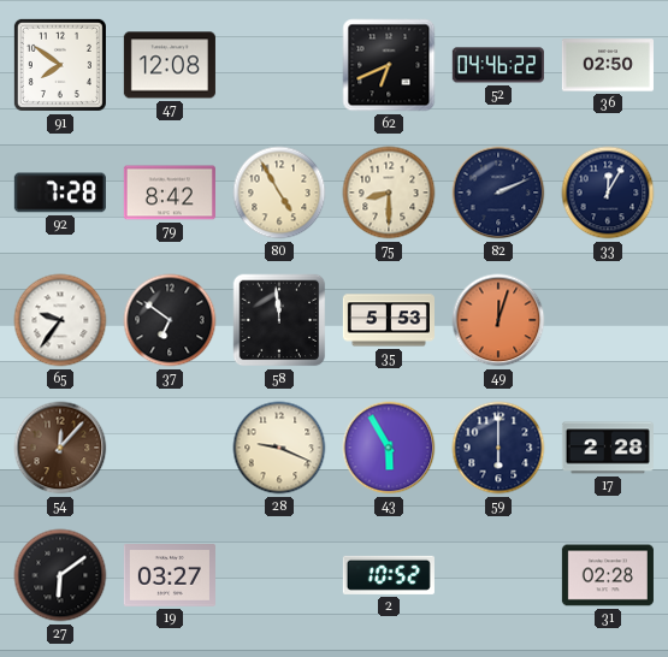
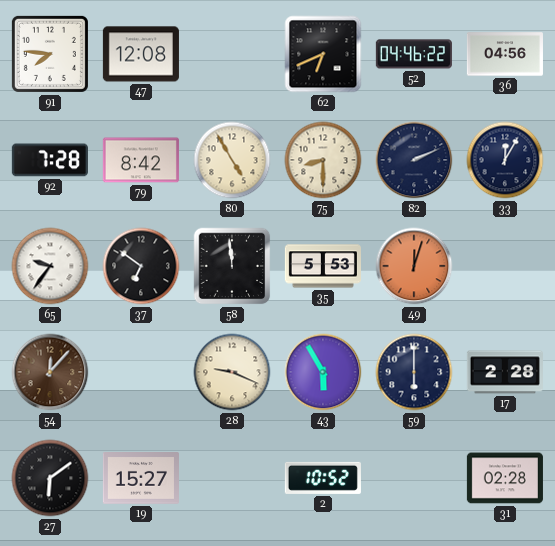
91: 7:51 -> 7:46
36: 02:50 -> 04:56
19: 03:27 -> 15:27
